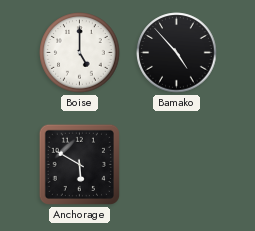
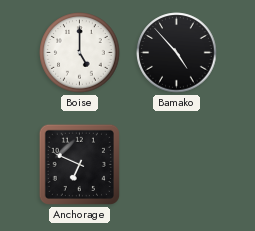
Anchorage: 5:50 -> 6:49
